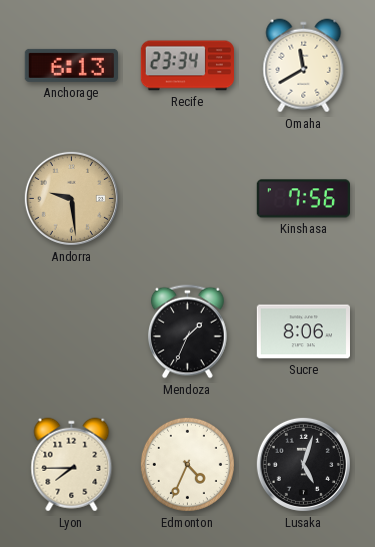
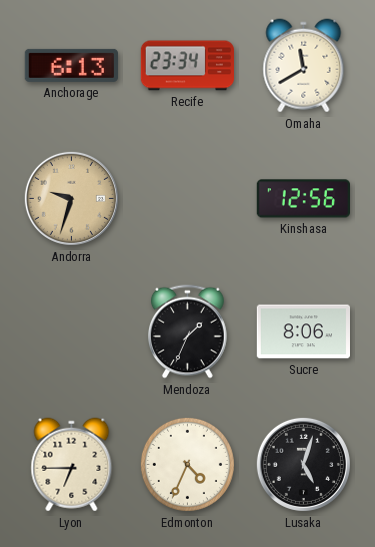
Andorra: 9:29 -> 9:33
Kinshasa: 7:56 -> 12:56
Lyon: 7:45 -> 6:45
